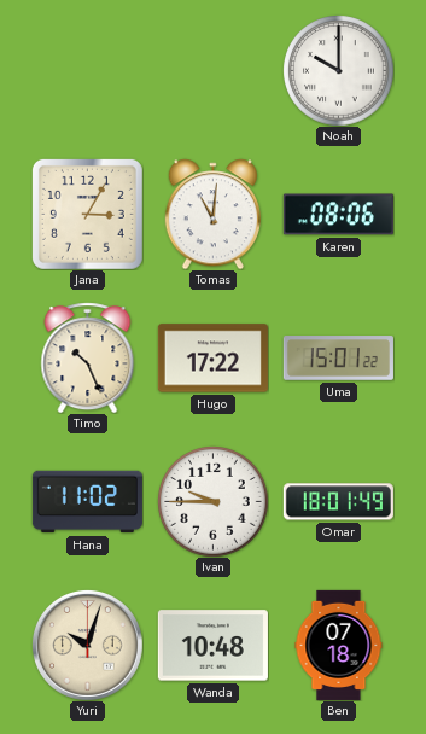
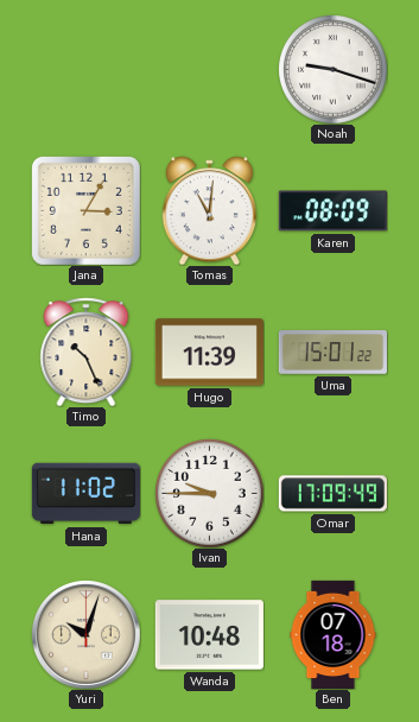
Noah: 10:00 -> 9:18
Karen: 08:06 -> 08:09
Hugo: 17:22 -> 11:39
Omar: 18:01 -> 17:09
